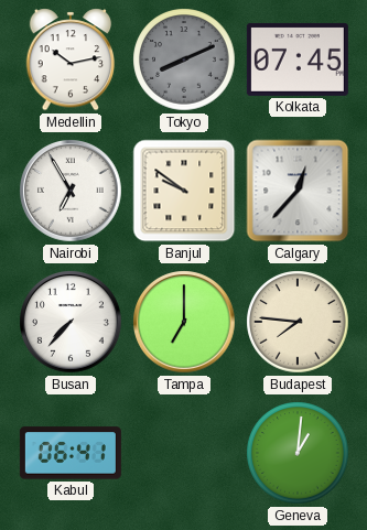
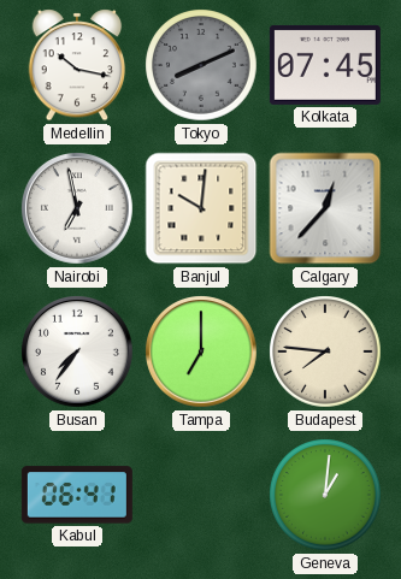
Medellin: 10:13 -> 10:17
Nairobi: 6:55 -> 6:58
Banjul: 9:51 -> 10:01
Busan: 7:37 -> 7:36
